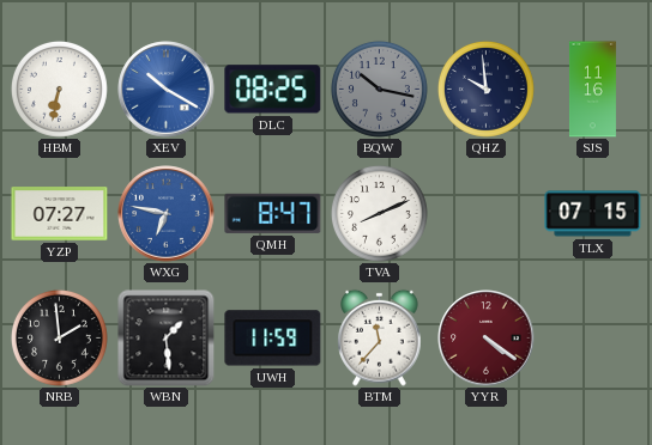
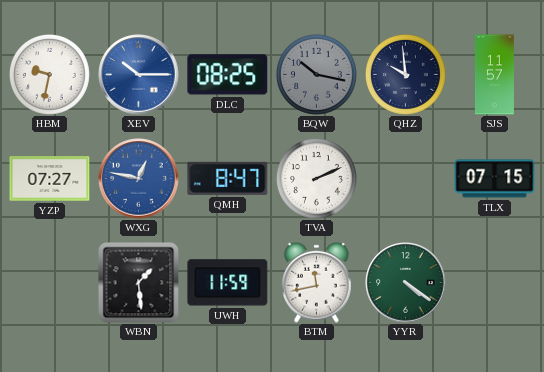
HBM: 6:32 -> 9:32
XEV: 10:20 -> 10:15
SJS: 11:16 -> 11:57
WXG: 6:47 -> 12:47
TVA: 8:11 -> 2:11
NRB: 1:59 -> none
BTM: 11:37 -> 11:43
YYR dial: burgundy -> green
